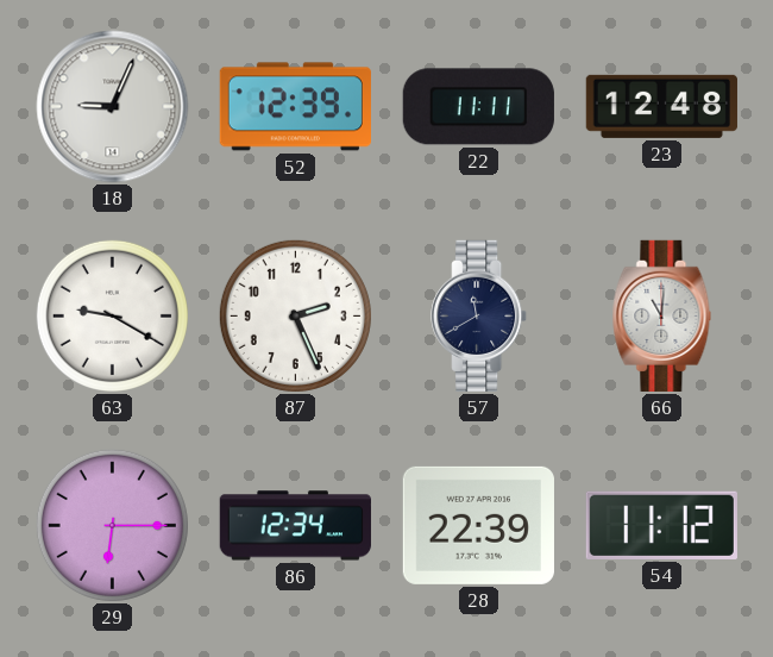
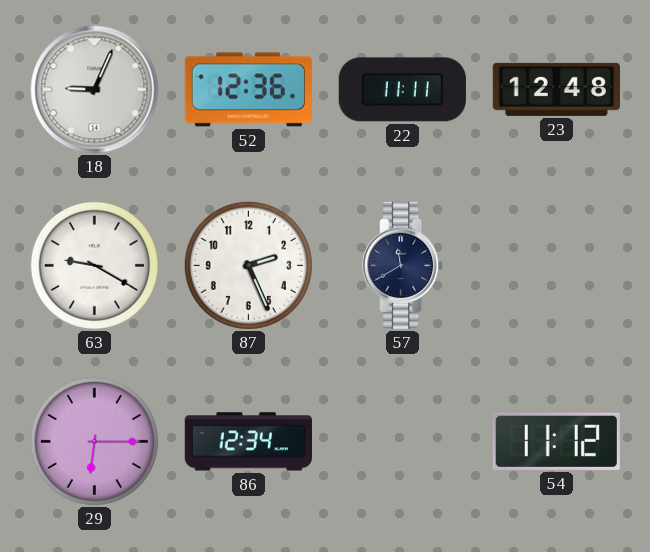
52: 12:39 -> 12:36
66: 11:01 -> none
28: 22:39 -> none
